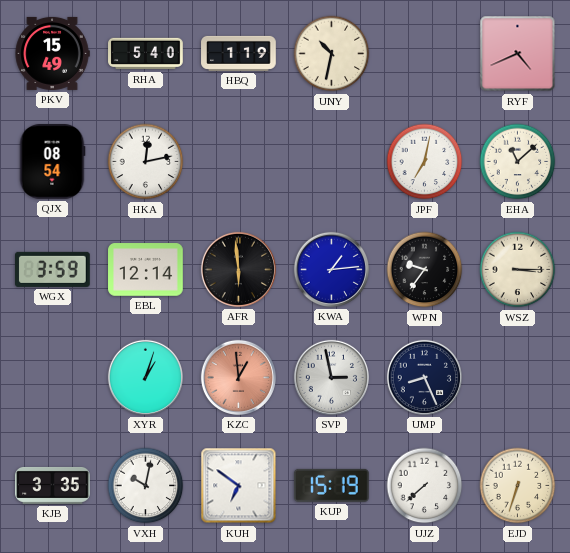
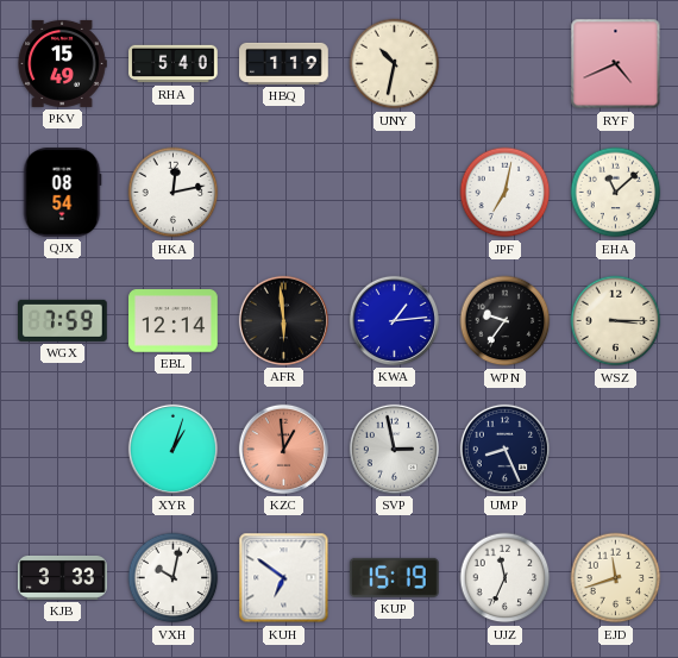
WGX: 3:59 -> 7:59
KJB: 3:35 -> 3:33
UJZ: 7:38 -> 11:34
EJD: 6:33 -> 11:42
